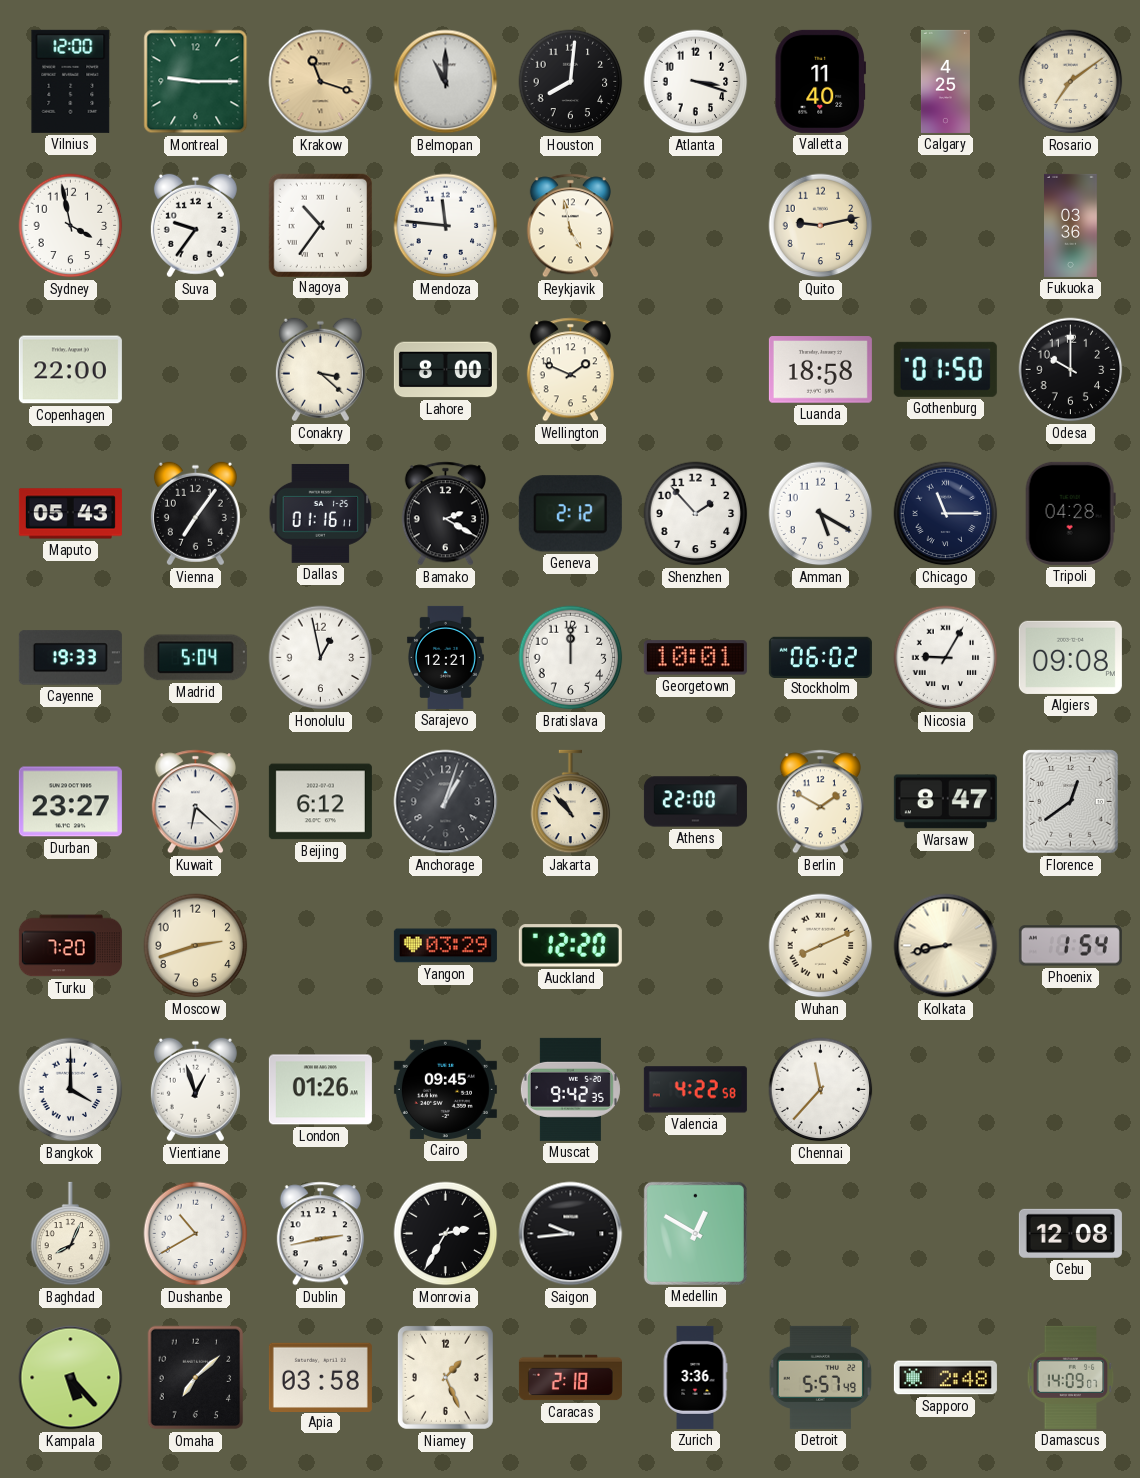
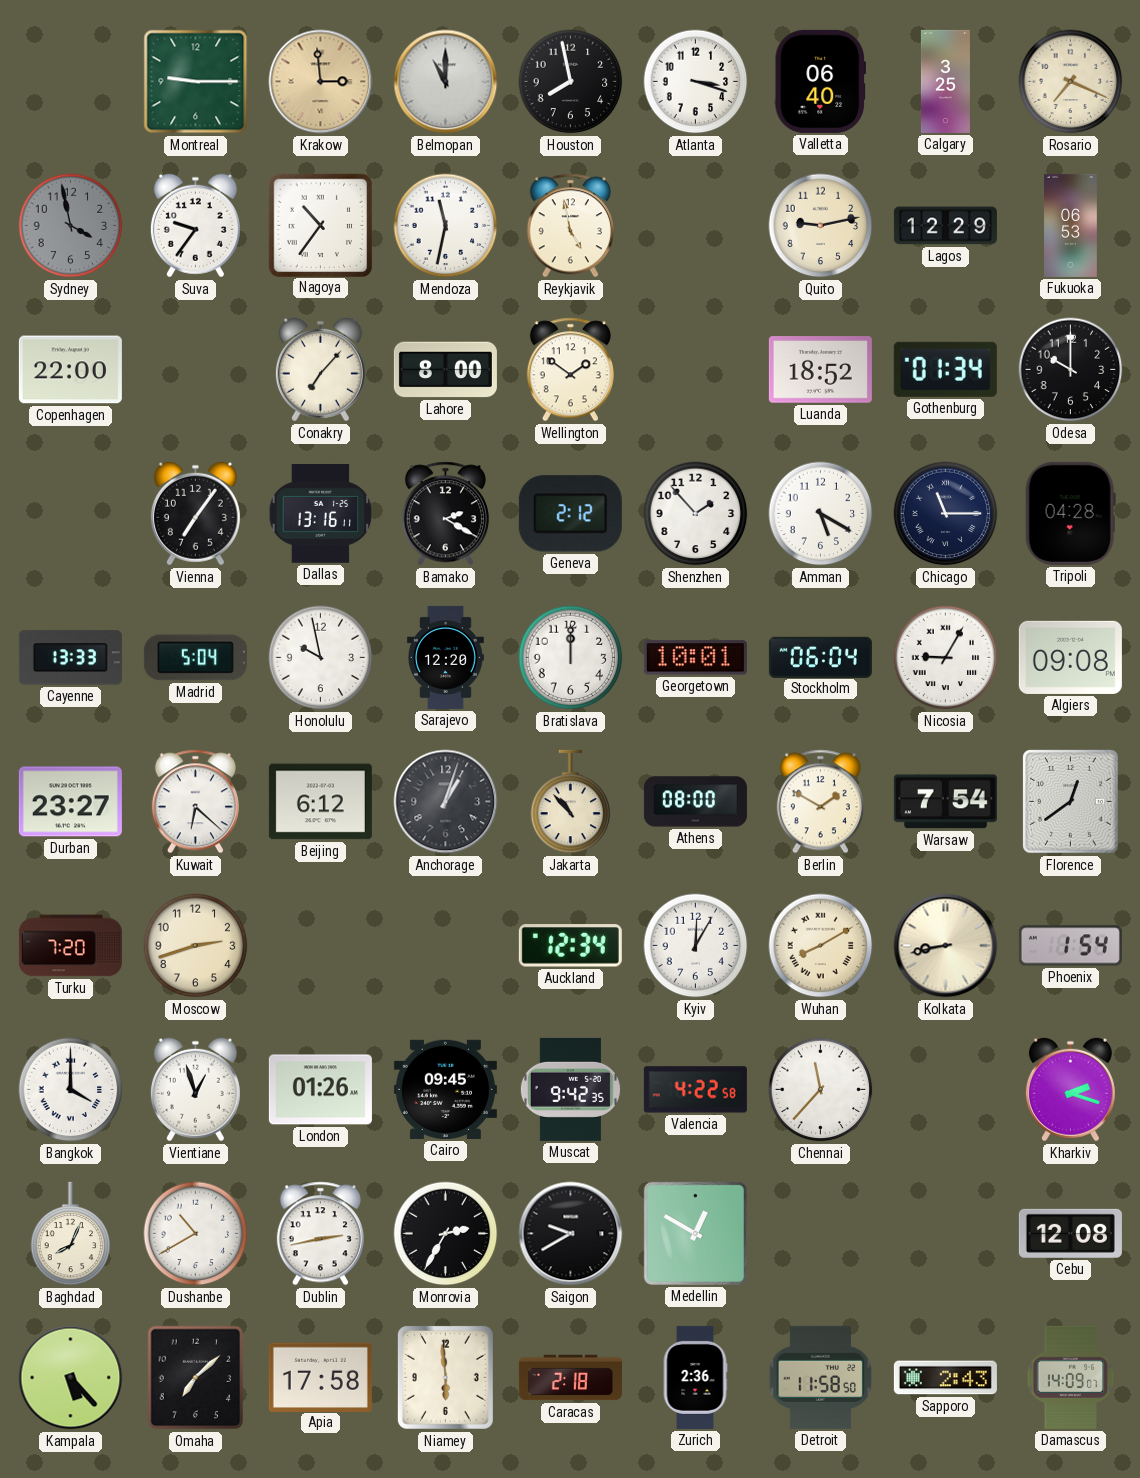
Vilnius: 12:00 -> none
Krakow: 11:18 -> 2:59
Houston: 8:01 -> 7:58
Valletta: 11:40 -> 06:40
Calgary: 4:25 -> 3:25
Rosario: 7:09 -> 7:19
Sydney dial: white -> grey
Mendoza: 11:46 -> 11:32
Lagos: none -> 12:29
Fukuoka: 03:36 -> 06:53
Conakry: 3:22 -> 7:07
Wellington: 1:49 -> 1:51
Luanda: 18:58 -> 18:52
Gothenburg: 01:50 -> 01:34
Maputo: 05:43 -> none
Dallas: 01:16 -> 13:16
Cayenne: 19:33 -> 13:33
Honolulu: 12:58 -> 9:58
Sarajevo: 12:21 -> 12:20
Stockholm: 06:02 -> 06:04
Athens: 22:00 -> 08:00
Warsaw: 8:47 -> 7:54
Yangon: 03:29 -> none
Auckland: 12:20 -> 12:34
Kyiv: none -> 12:05
Wuhan: 8:11 -> 8:10
Kharkiv: none -> 2:18
Saigon: 9:44 -> 9:40
Apia: 03:58 -> 17:58
Niamey: 1:26 -> 5:59
Zurich: 3:36 -> 2:36
Detroit: 5:57 -> 11:58
Sapporo: 2:48 -> 2:43
